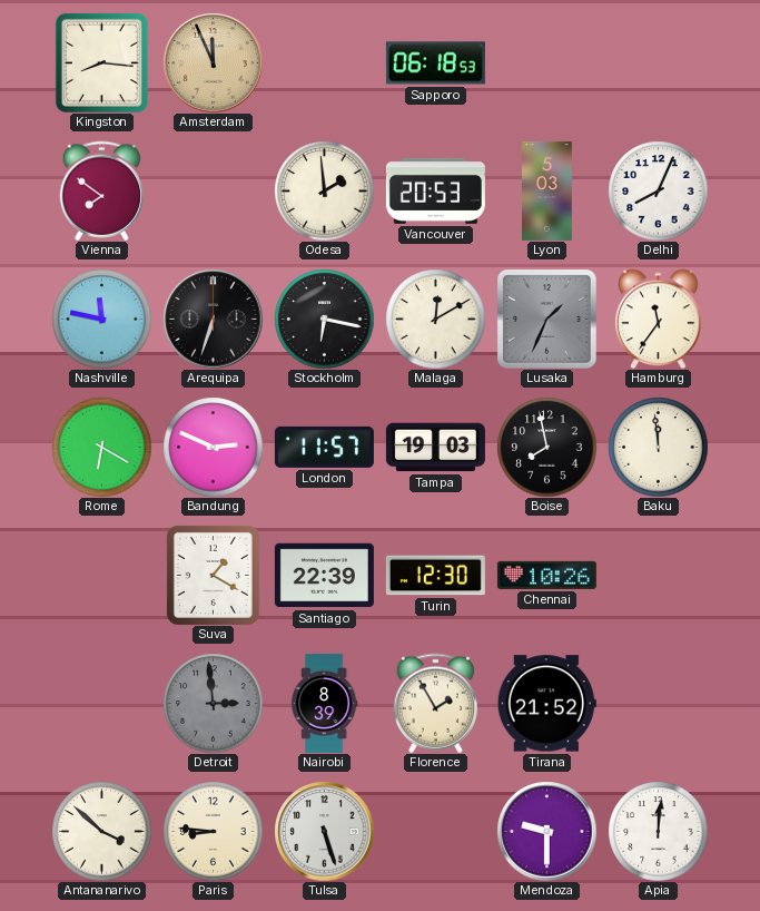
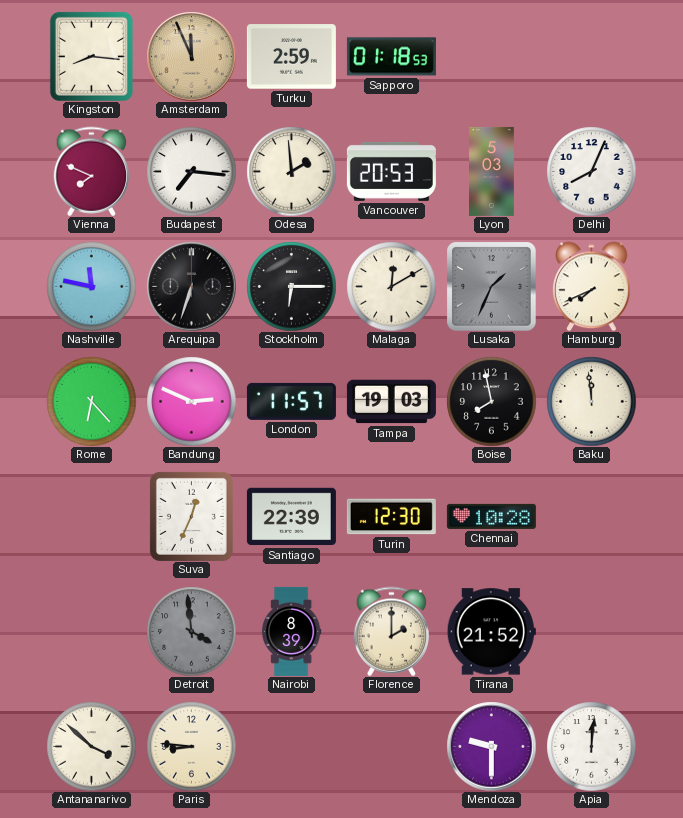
Turku: none -> 2:59
Sapporo: 06:18 -> 01:18
Vienna: 7:51 -> 7:49
Budapest: none -> 7:16
Stockholm: 6:17 -> 6:15
Hamburg: 11:36 -> 7:41
Rome: 6:20 -> 6:23
Suva: 1:20 -> 12:34
Chennai: 10:26 -> 10:28
Detroit: 2:59 -> 3:59
Florence: 1:55 -> 2:00
Tulsa: 5:27 -> none
